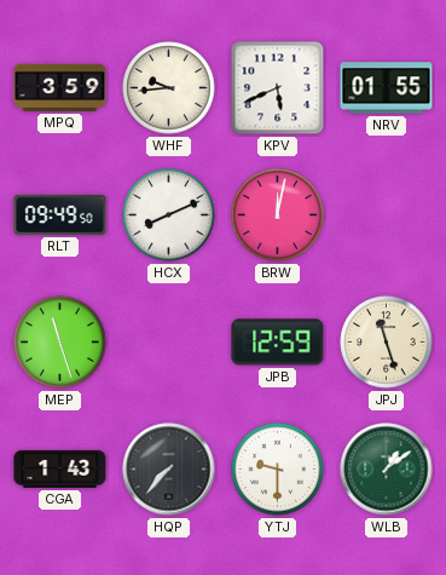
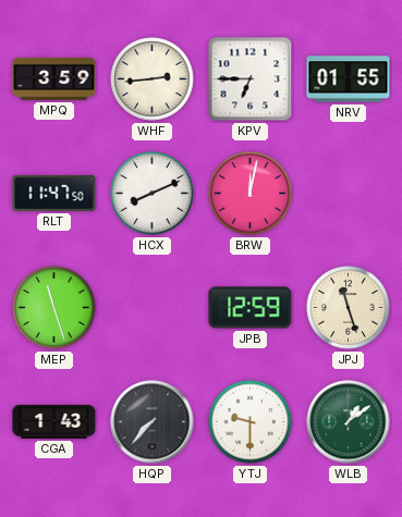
WHF: 9:44 -> 2:44
KPV: 5:41 -> 6:45
RLT: 09:49 -> 11:47
